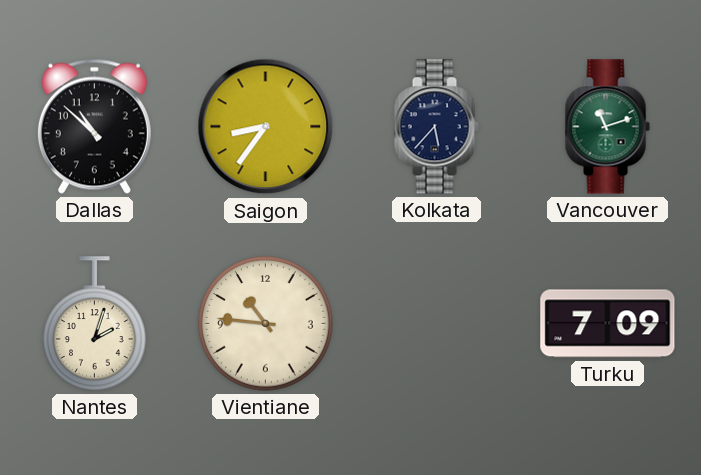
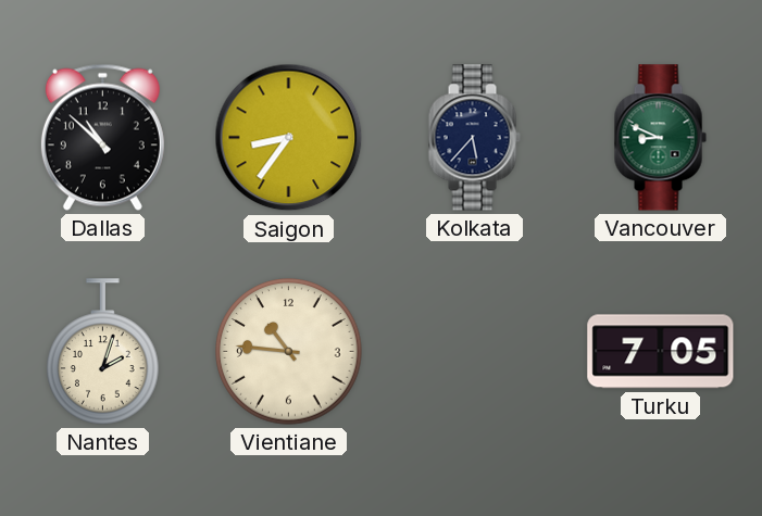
Vancouver: 11:12 -> 8:49
Turku: 7:09 -> 7:05
